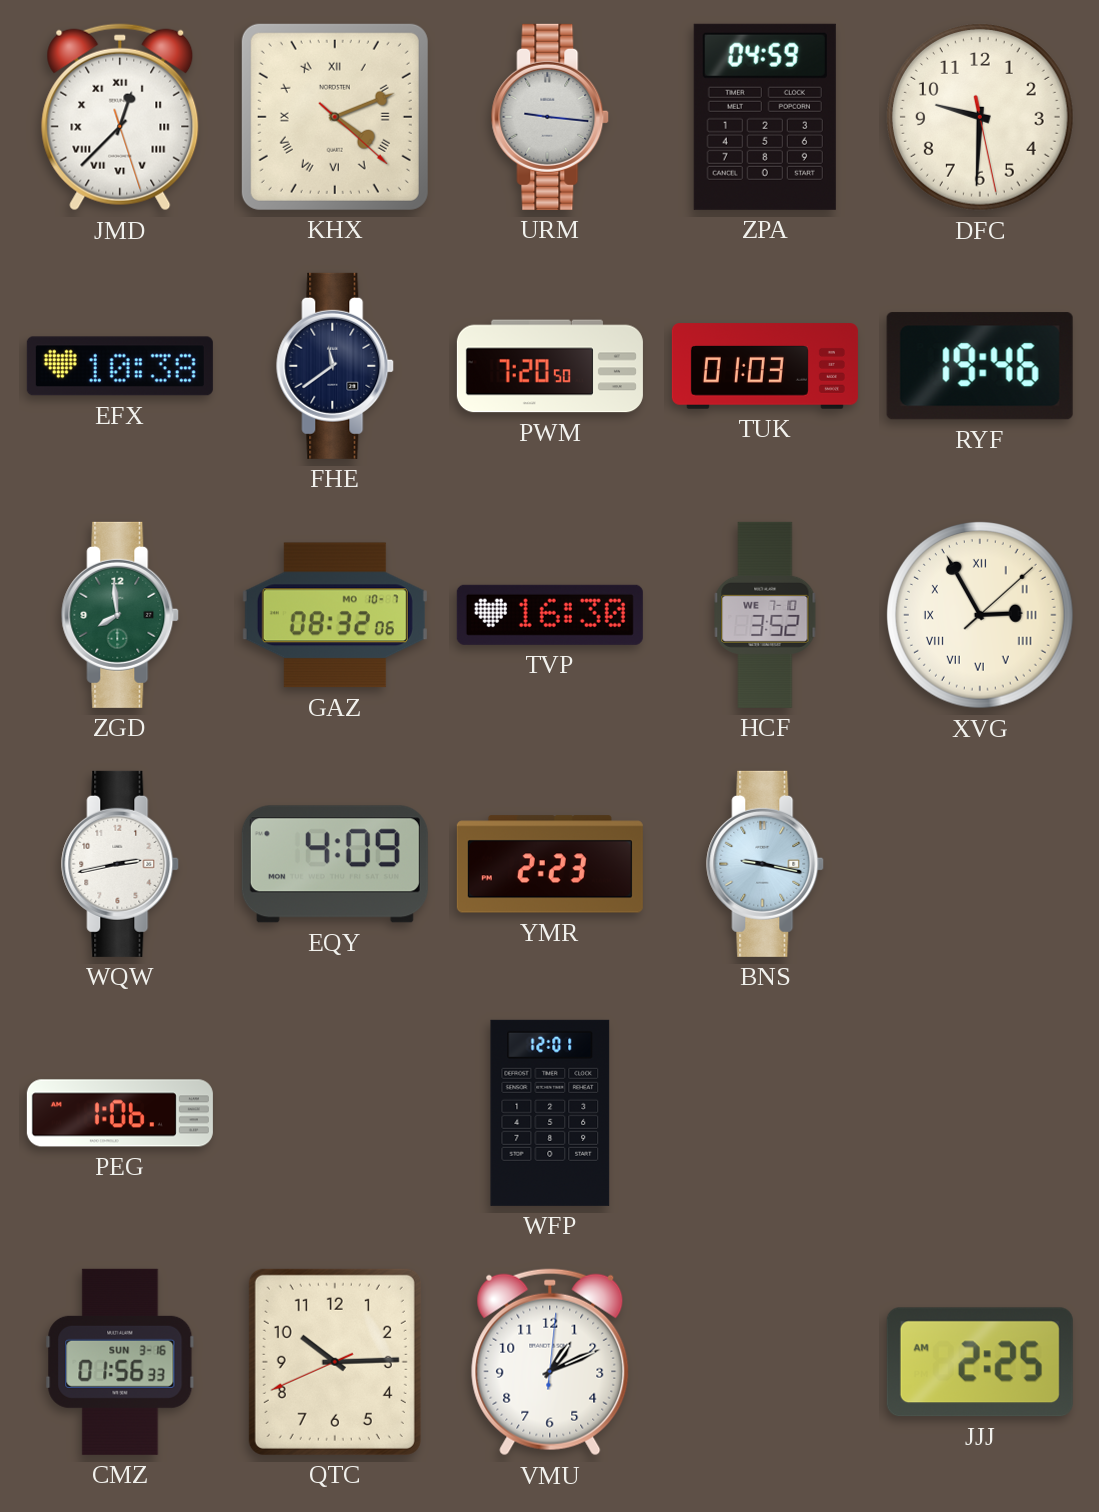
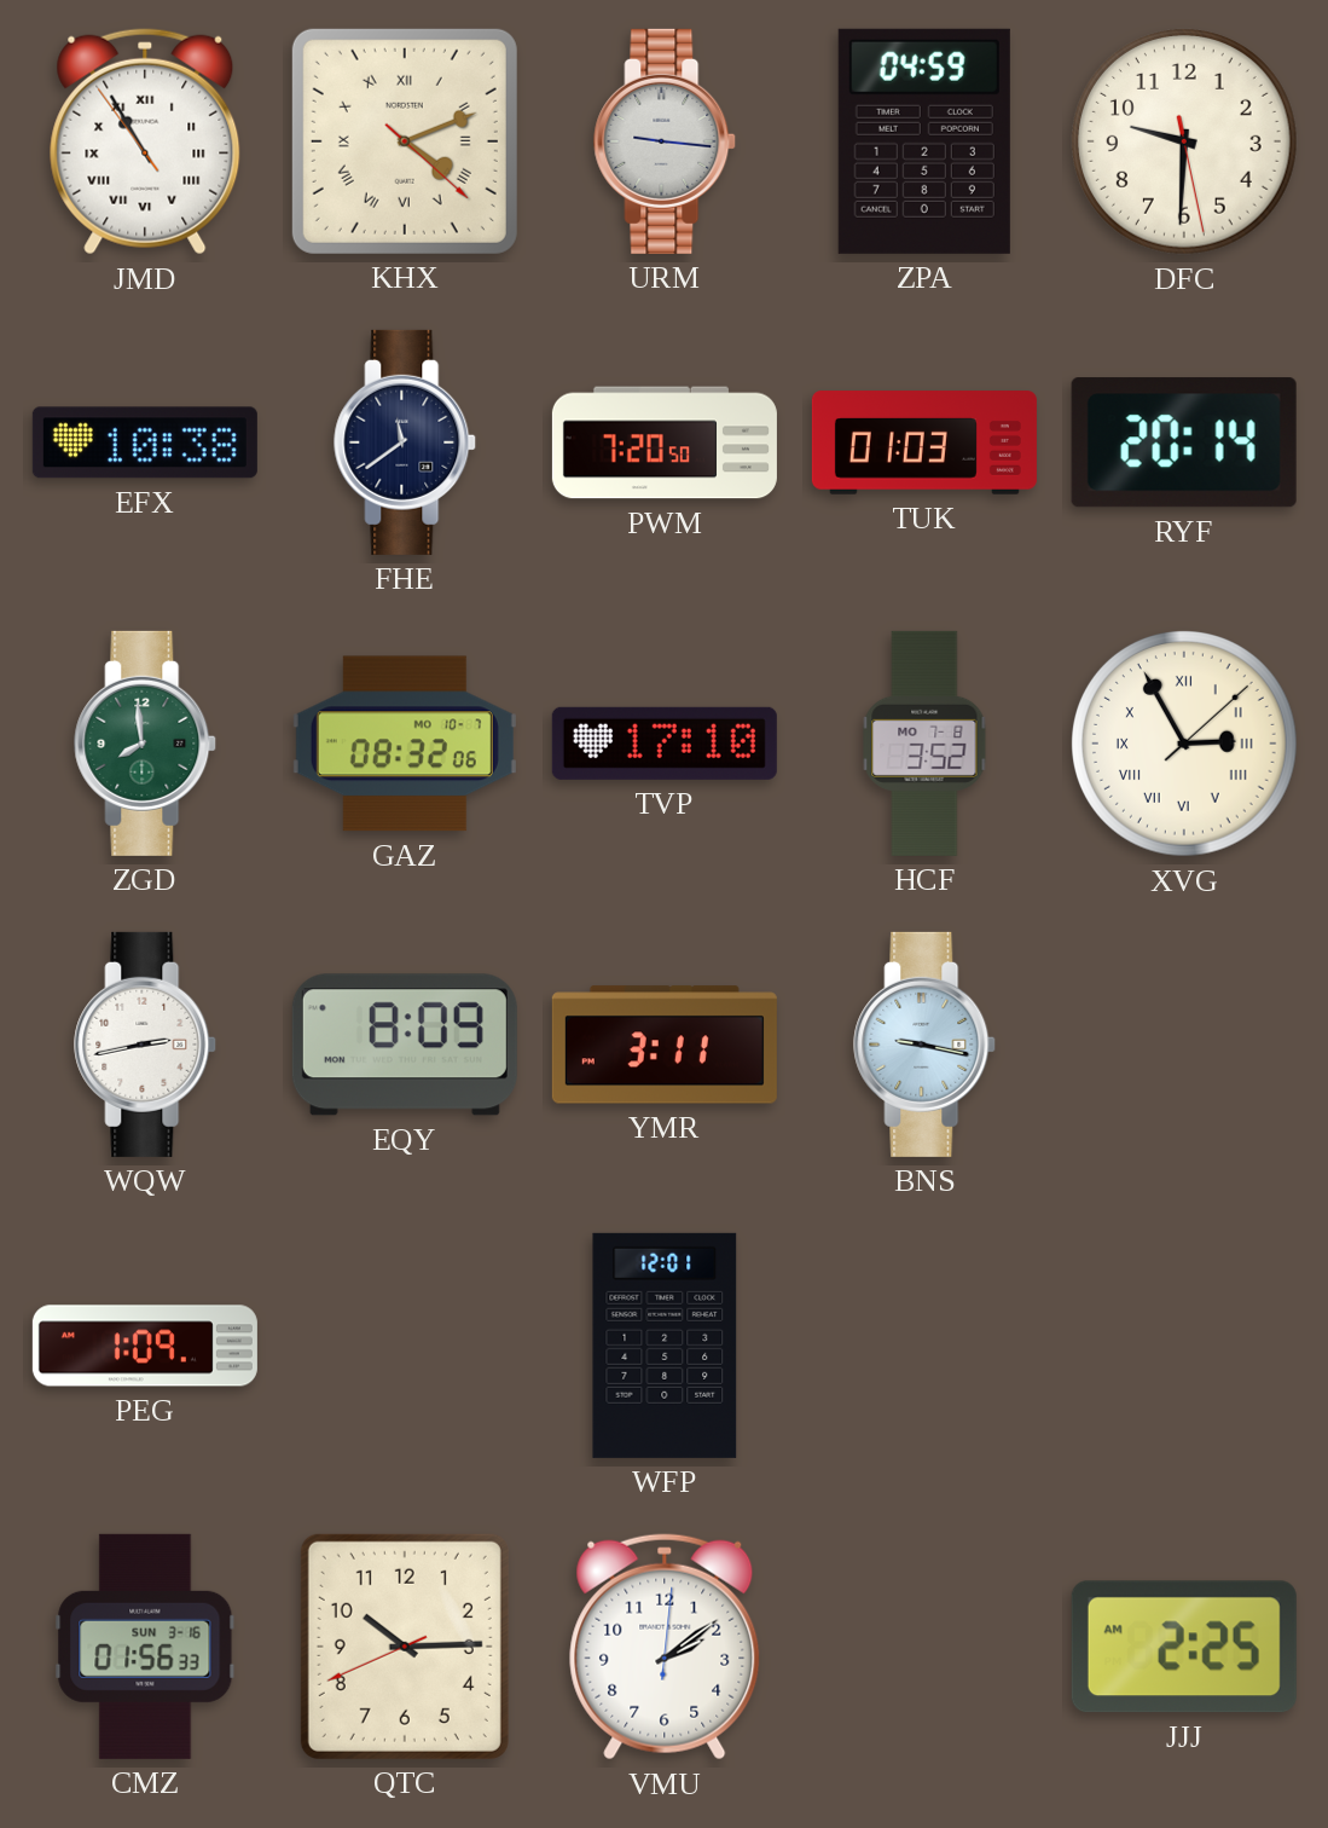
JMD: 12:37 -> 10:54
RYF: 19:46 -> 20:14
TVP: 16:30 -> 17:10
HCF date: WE 7-10 -> MO 7-8
EQY: 4:09 -> 8:09
YMR: 2:23 -> 3:11
PEG: 1:06 -> 1:09
VMU: 1:11 -> 2:09
